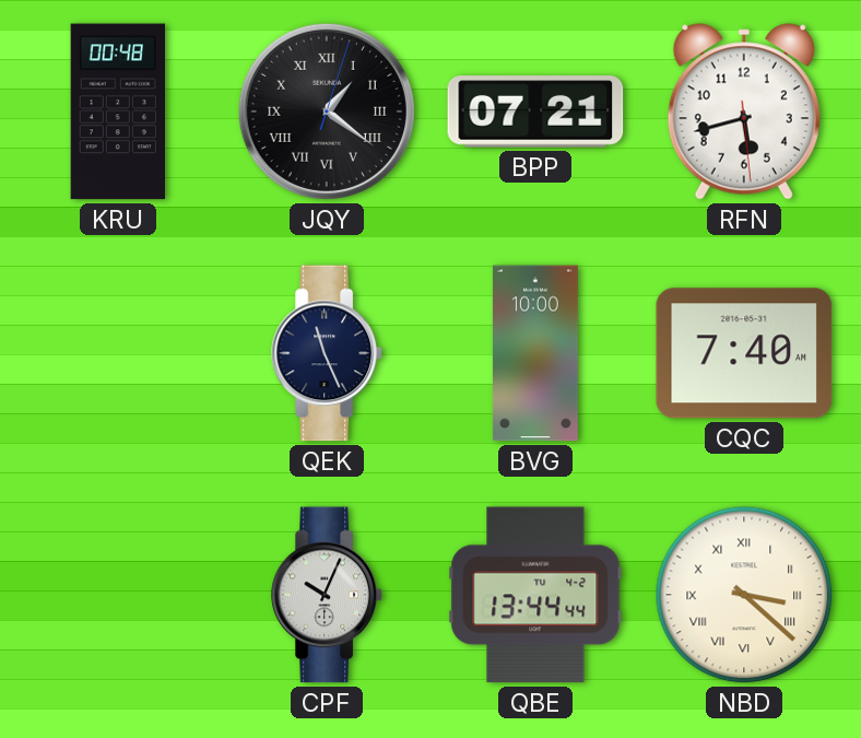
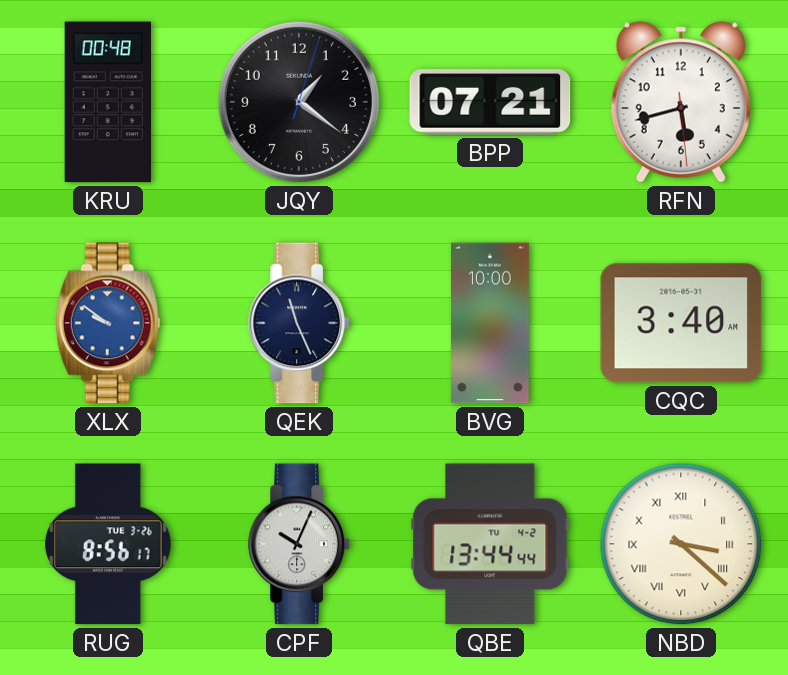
JQY numerals: Roman -> Arabic
XLX: none -> 9:51
CQC: 7:40 -> 3:40
RUG: none -> 8:56
